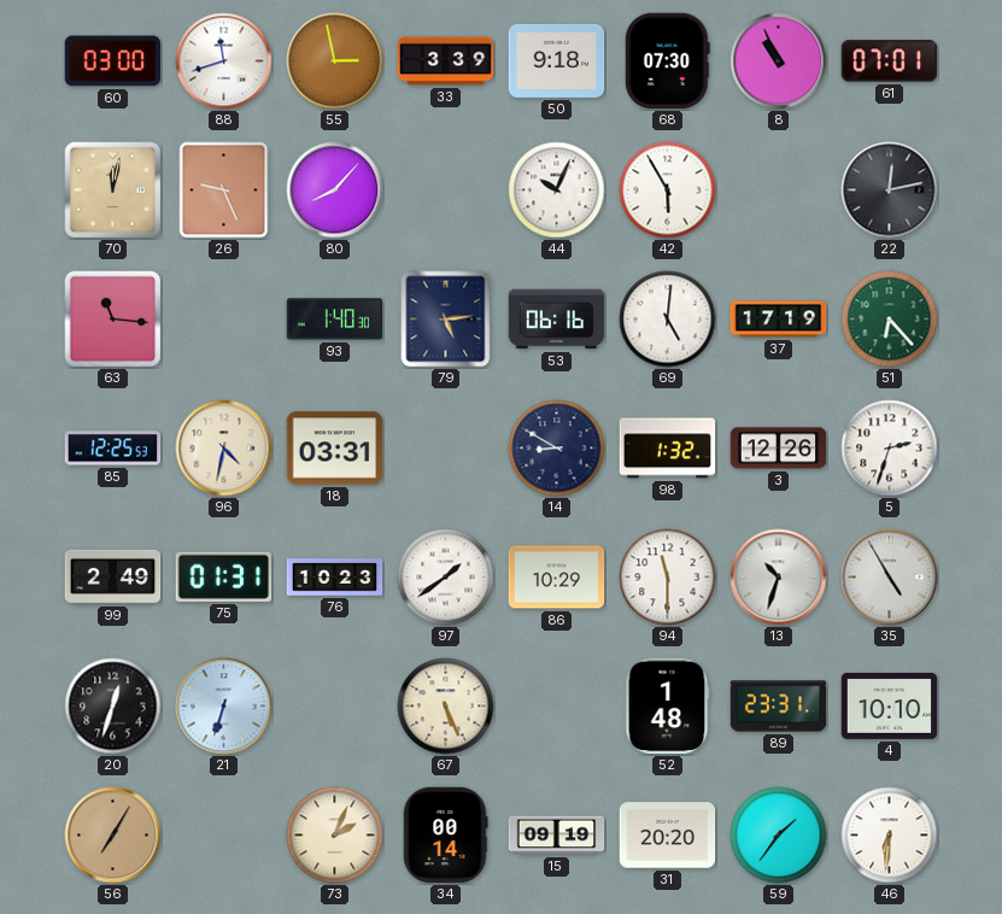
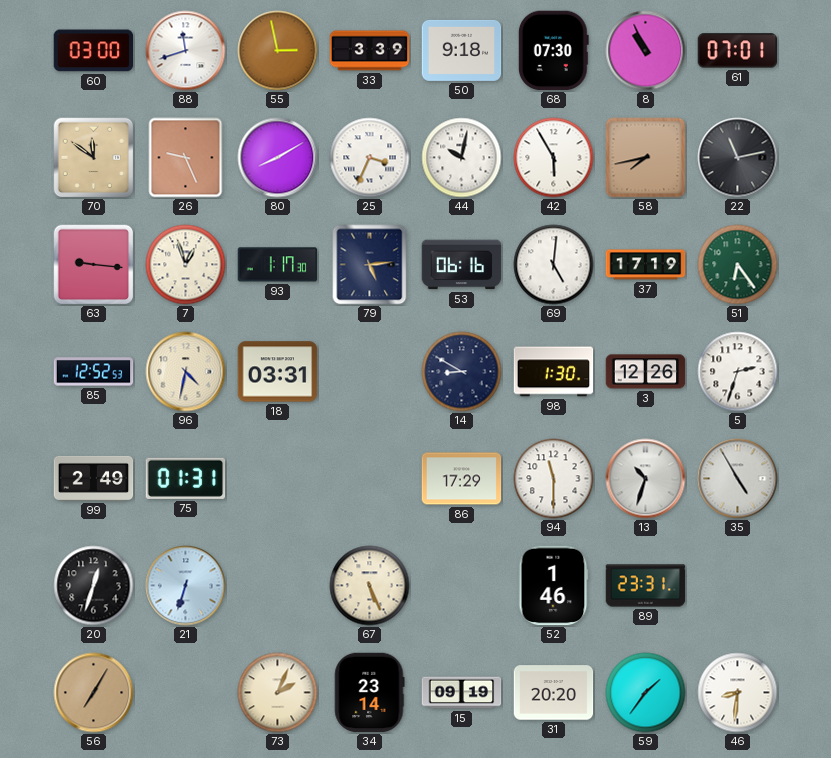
70: 12:02 -> 11:51
80: 8:07 -> 8:10
25: none -> 3:34
44: 10:04 -> 10:02
58: none -> 7:43
22: 12:13 -> 11:13
63: 11:16 -> 9:16
7: none -> 12:57
93: 1:40 -> 1:17
51: 6:23 -> 6:24
85: 12:25 -> 12:52
98: 1:32 -> 1:30
76: 10:23 -> none
97: 1:39 -> none
86: 10:29 -> 17:29
52: 1:48 -> 1:46
4: 10:10 -> none
34: 00:14 -> 23:14
46: 6:31 -> 8:31
